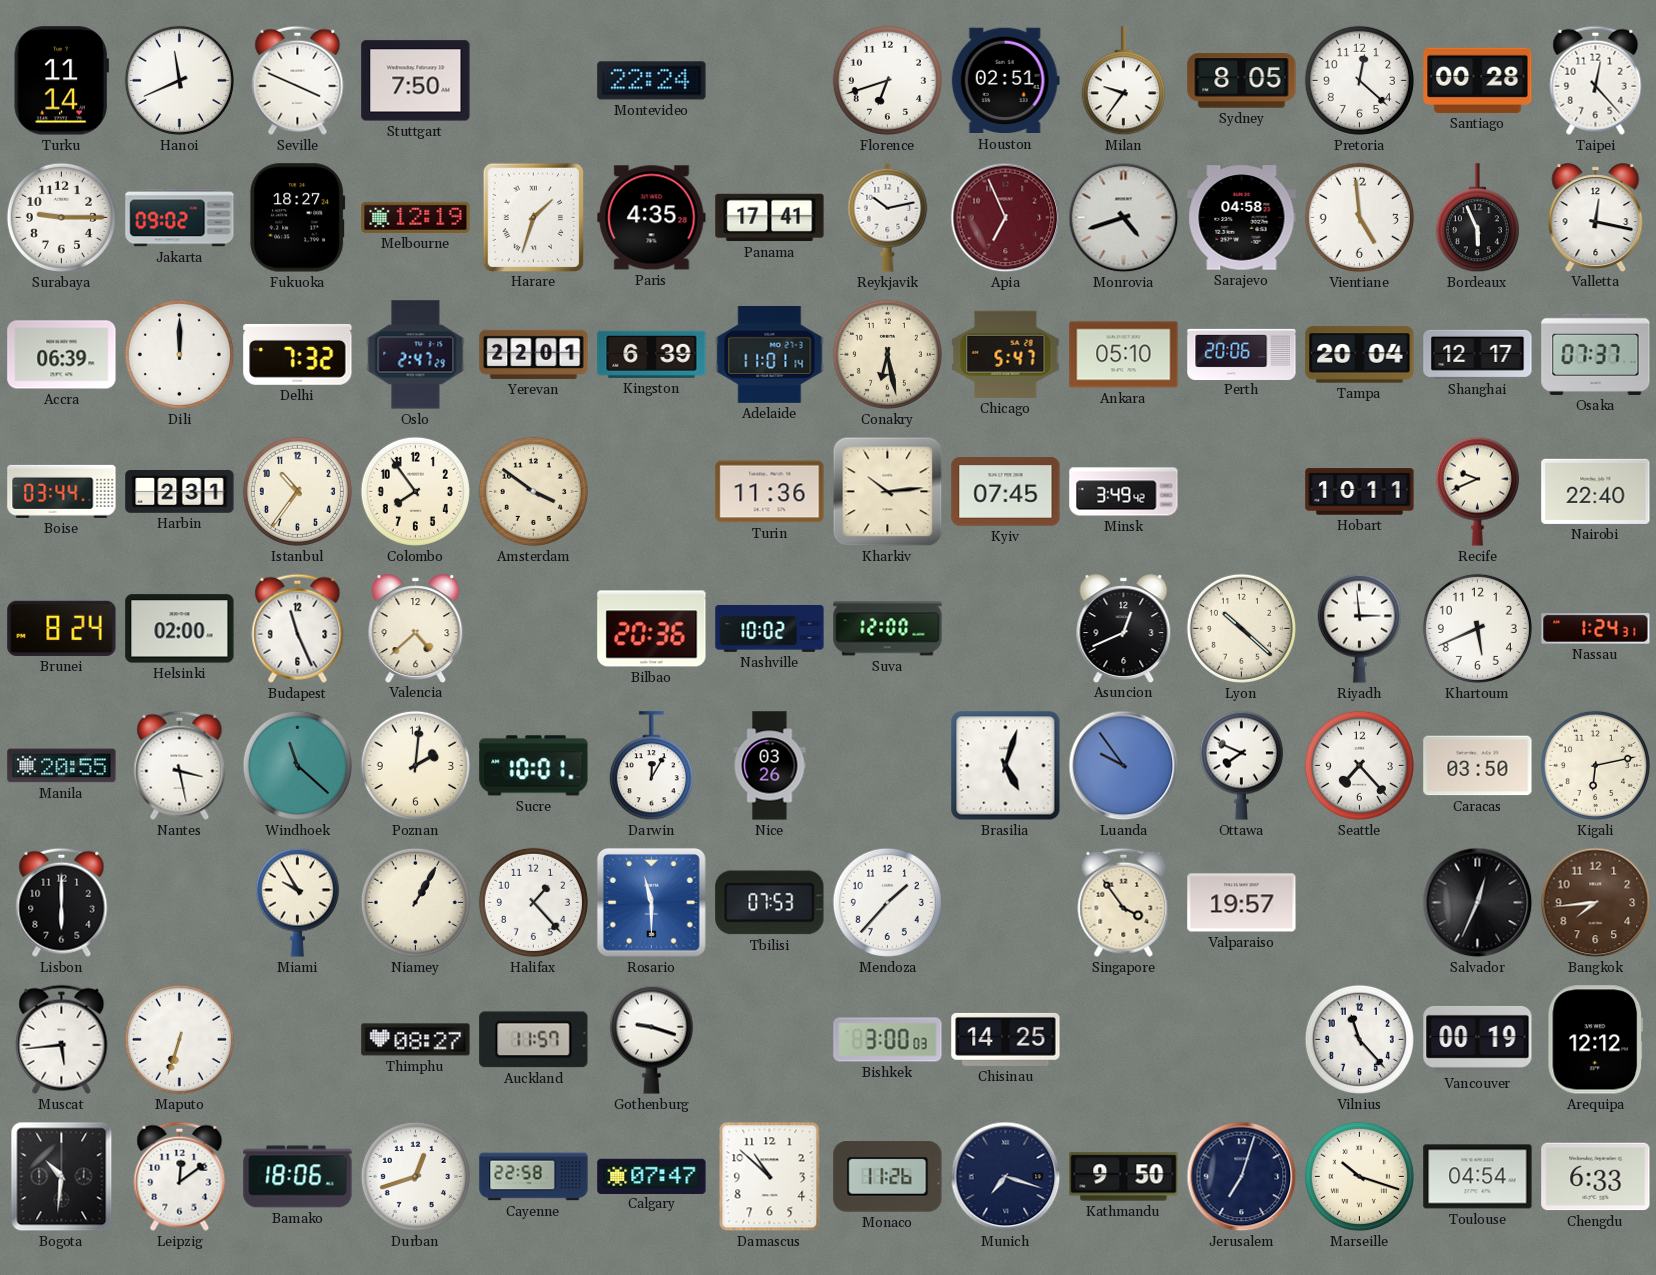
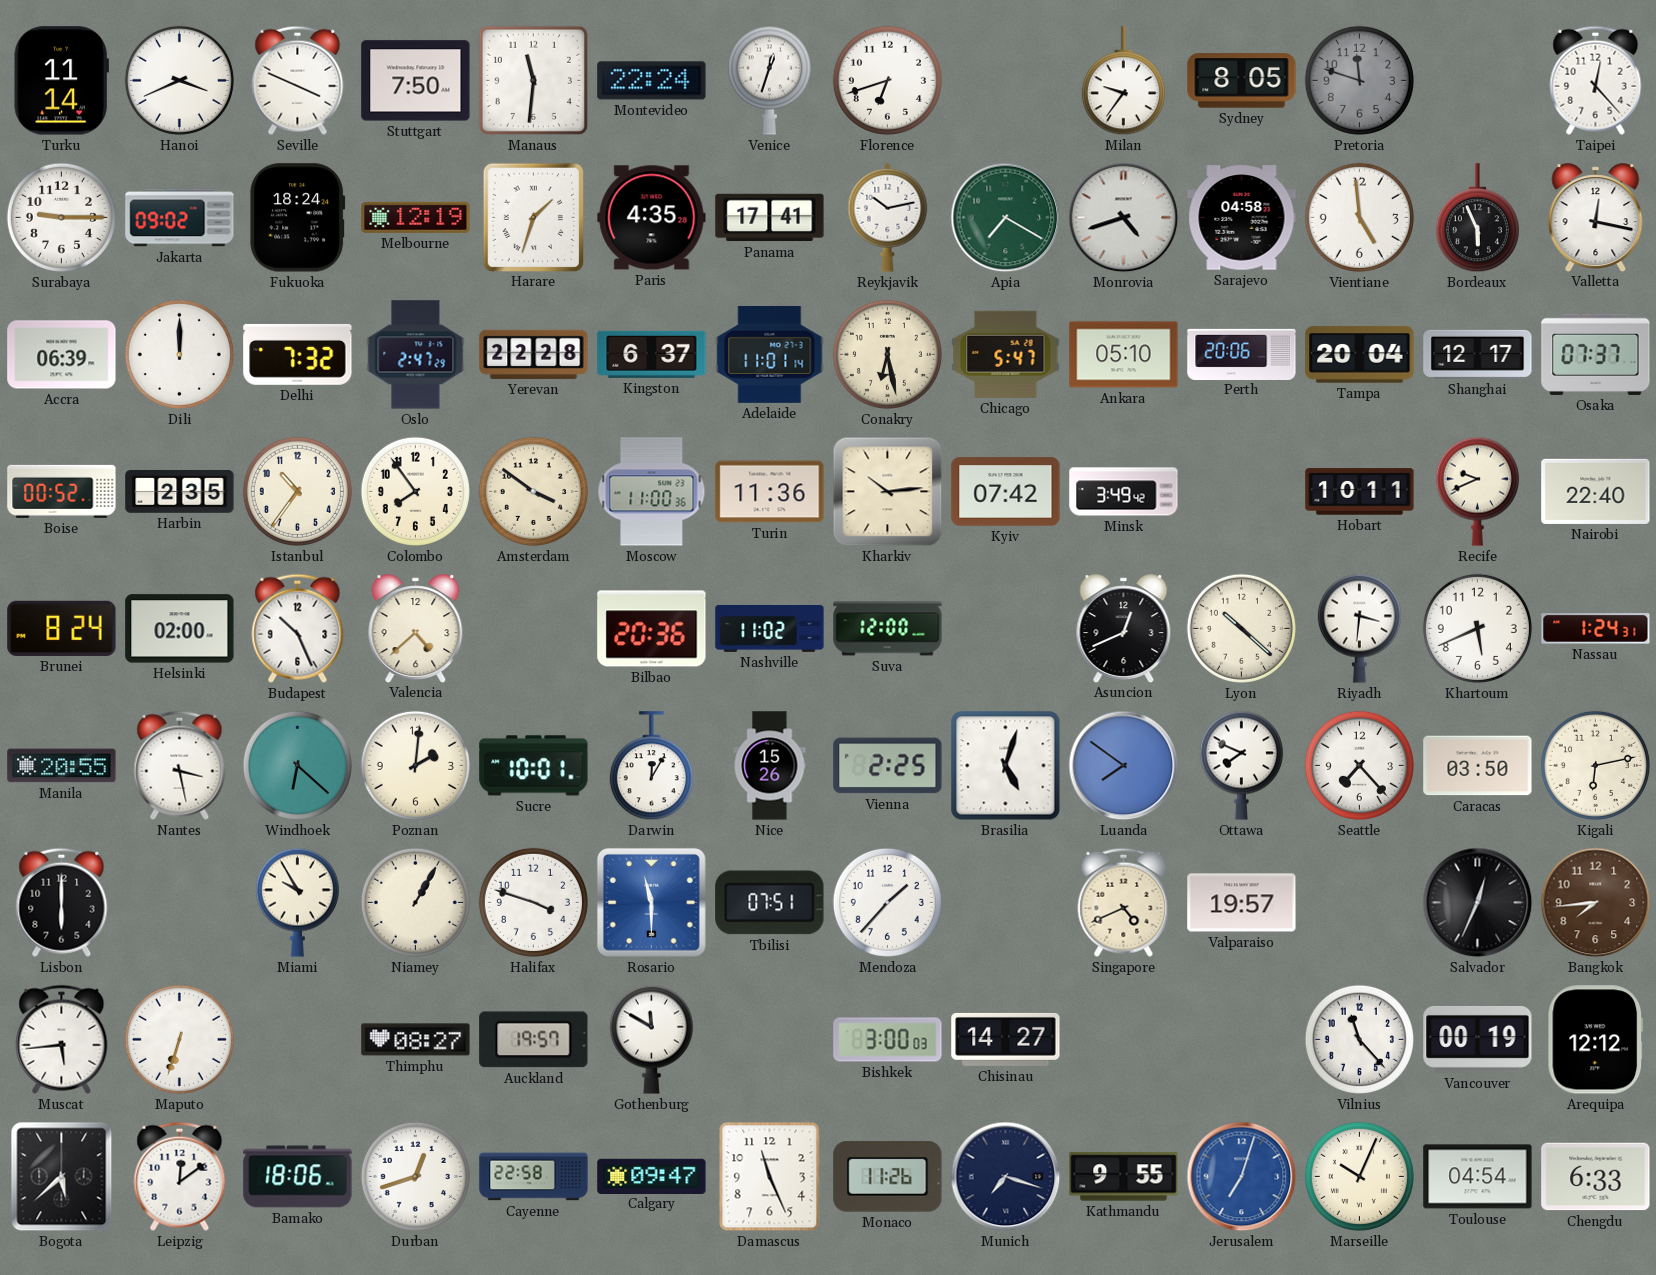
Hanoi: 11:41 -> 3:41
Manaus: none -> 11:31
Venice: none -> 12:33
Houston: 02:51 -> none
Pretoria: 12:22 -> 11:48
Pretoria dial: white -> grey
Santiago: 00:28 -> none
Fukuoka: 18:27 -> 18:24
Apia: 6:56 -> 7:20
Apia dial: burgundy -> green
Yerevan: 22:01 -> 22:28
Kingston: 6:39 -> 6:37
Boise: 03:44 -> 00:52
Harbin: 2:31 -> 2:35
Moscow: none -> 11:00
Kyiv: 07:45 -> 07:42
Budapest: 11:26 -> 10:26
Nashville: 10:02 -> 11:02
Riyadh: 2:59 -> 3:31
Windhoek: 11:22 -> 6:22
Nice: 03:26 -> 15:26
Vienna: none -> 2:25
Luanda: 9:54 -> 7:51
Halifax: 1:23 -> 3:48
Tbilisi: 07:53 -> 07:51
Singapore: 3:54 -> 4:41
Auckland: 11:57 -> 19:57
Gothenburg: 9:18 -> 11:50
Chisinau: 14:25 -> 14:27
Bogota: 10:31 -> 5:38
Calgary: 07:47 -> 09:47
Damascus: 10:52 -> 11:26
Kathmandu: 9:50 -> 9:55
Jerusalem dial: navy -> blue
Marseille: 10:18 -> 10:04
